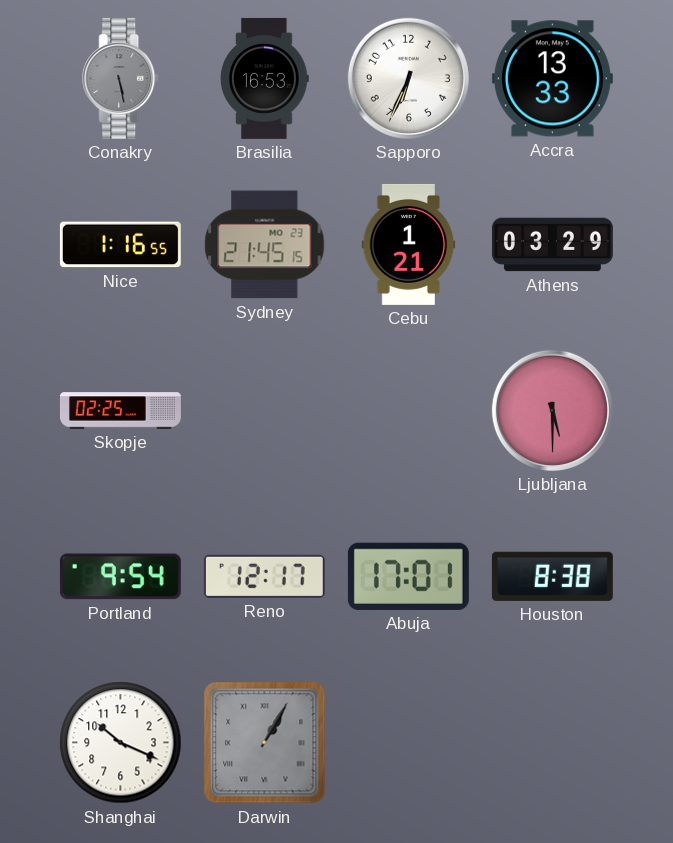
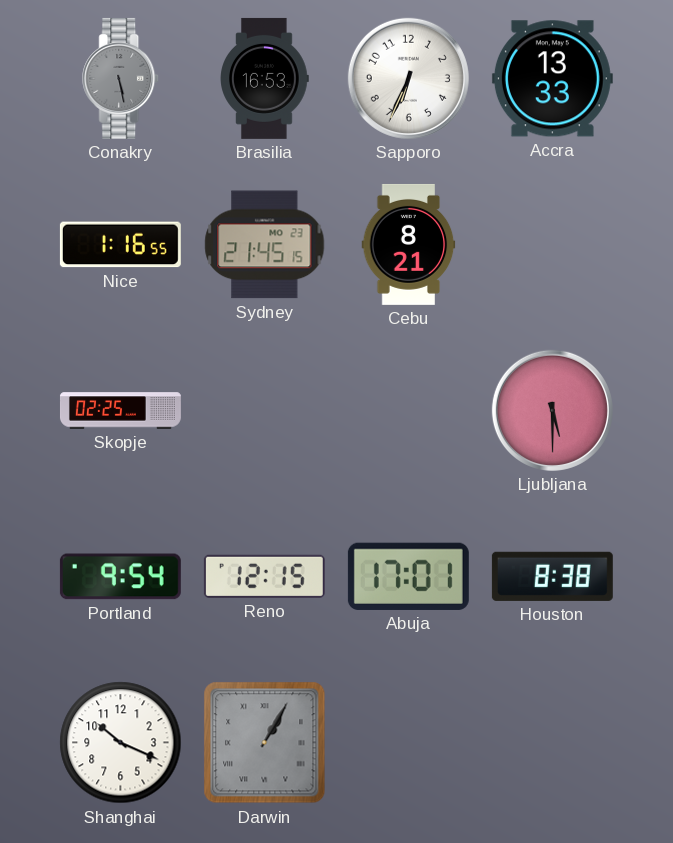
Cebu: 1:21 -> 8:21
Athens: 03:29 -> none
Reno: 12:17 -> 12:15
